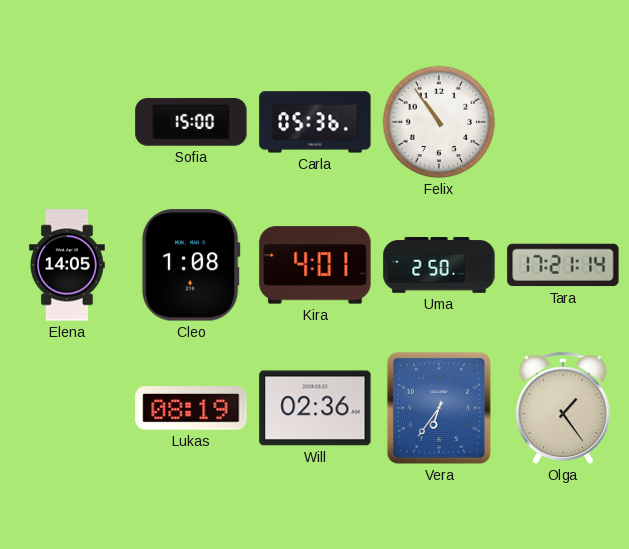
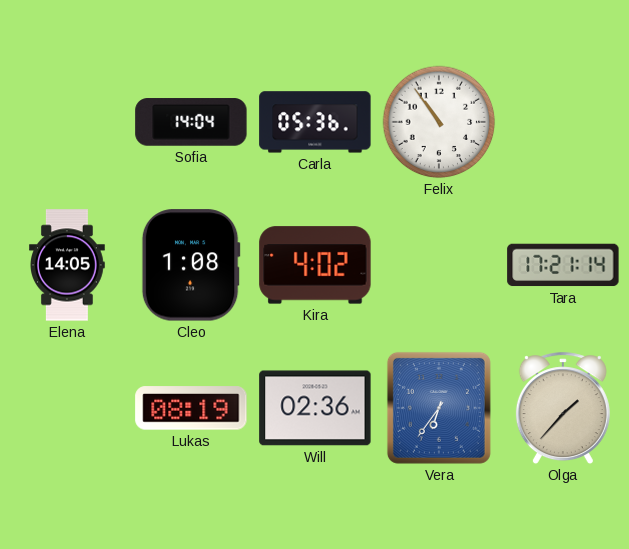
Sofia: 15:00 -> 14:04
Kira: 4:01 -> 4:02
Uma: 2:50 -> none
Olga: 1:24 -> 1:37
